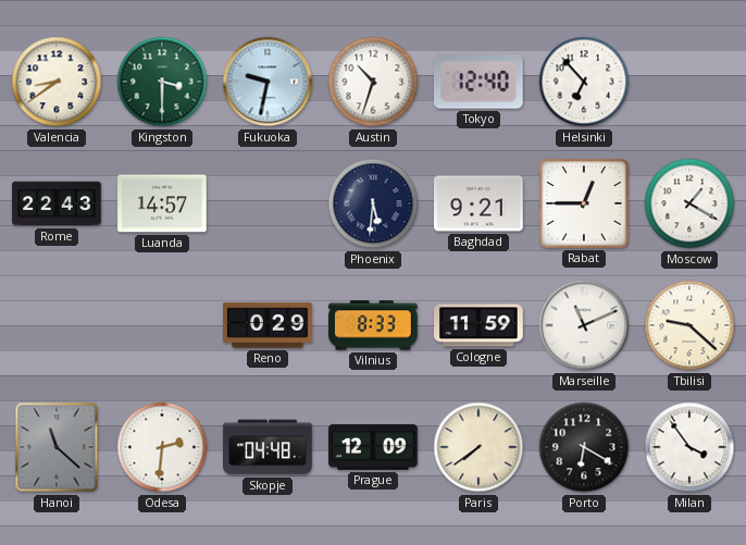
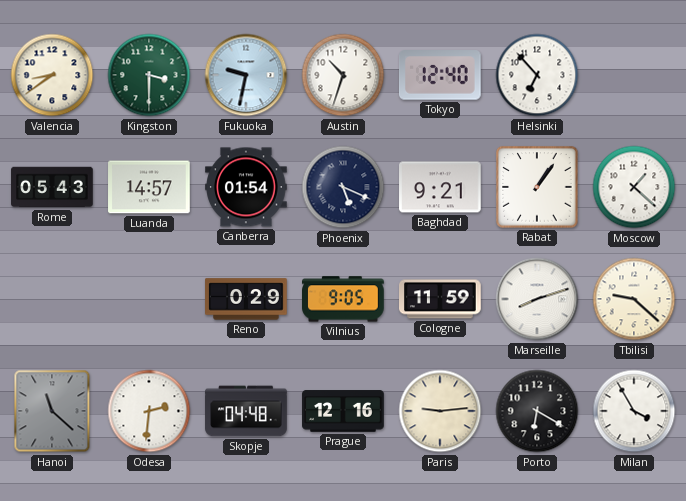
Rome: 22:43 -> 05:43
Canberra: none -> 01:54
Phoenix: 5:31 -> 5:19
Rabat: 12:45 -> 1:06
Moscow: 1:20 -> 1:22
Vilnius: 8:33 -> 9:05
Marseille: 11:11 -> 8:12
Prague: 12:09 -> 12:16
Paris: 7:39 -> 9:14
Milan: 3:54 -> 3:55
